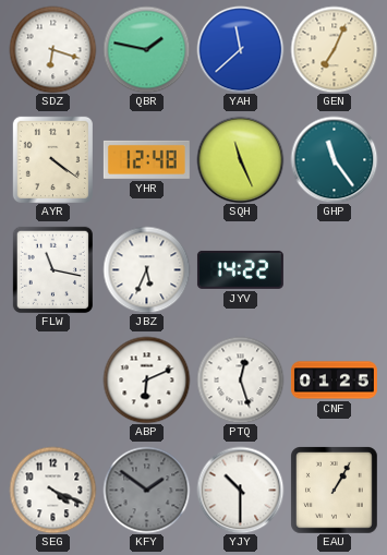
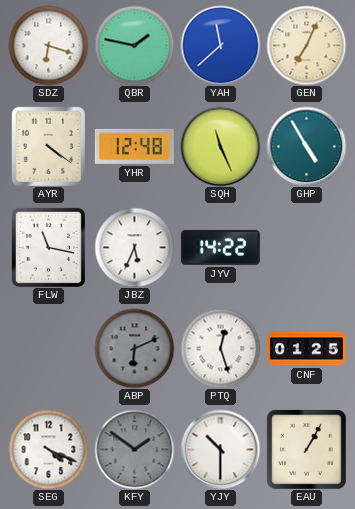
GHP: 11:24 -> 4:55
ABP dial: white -> grey
